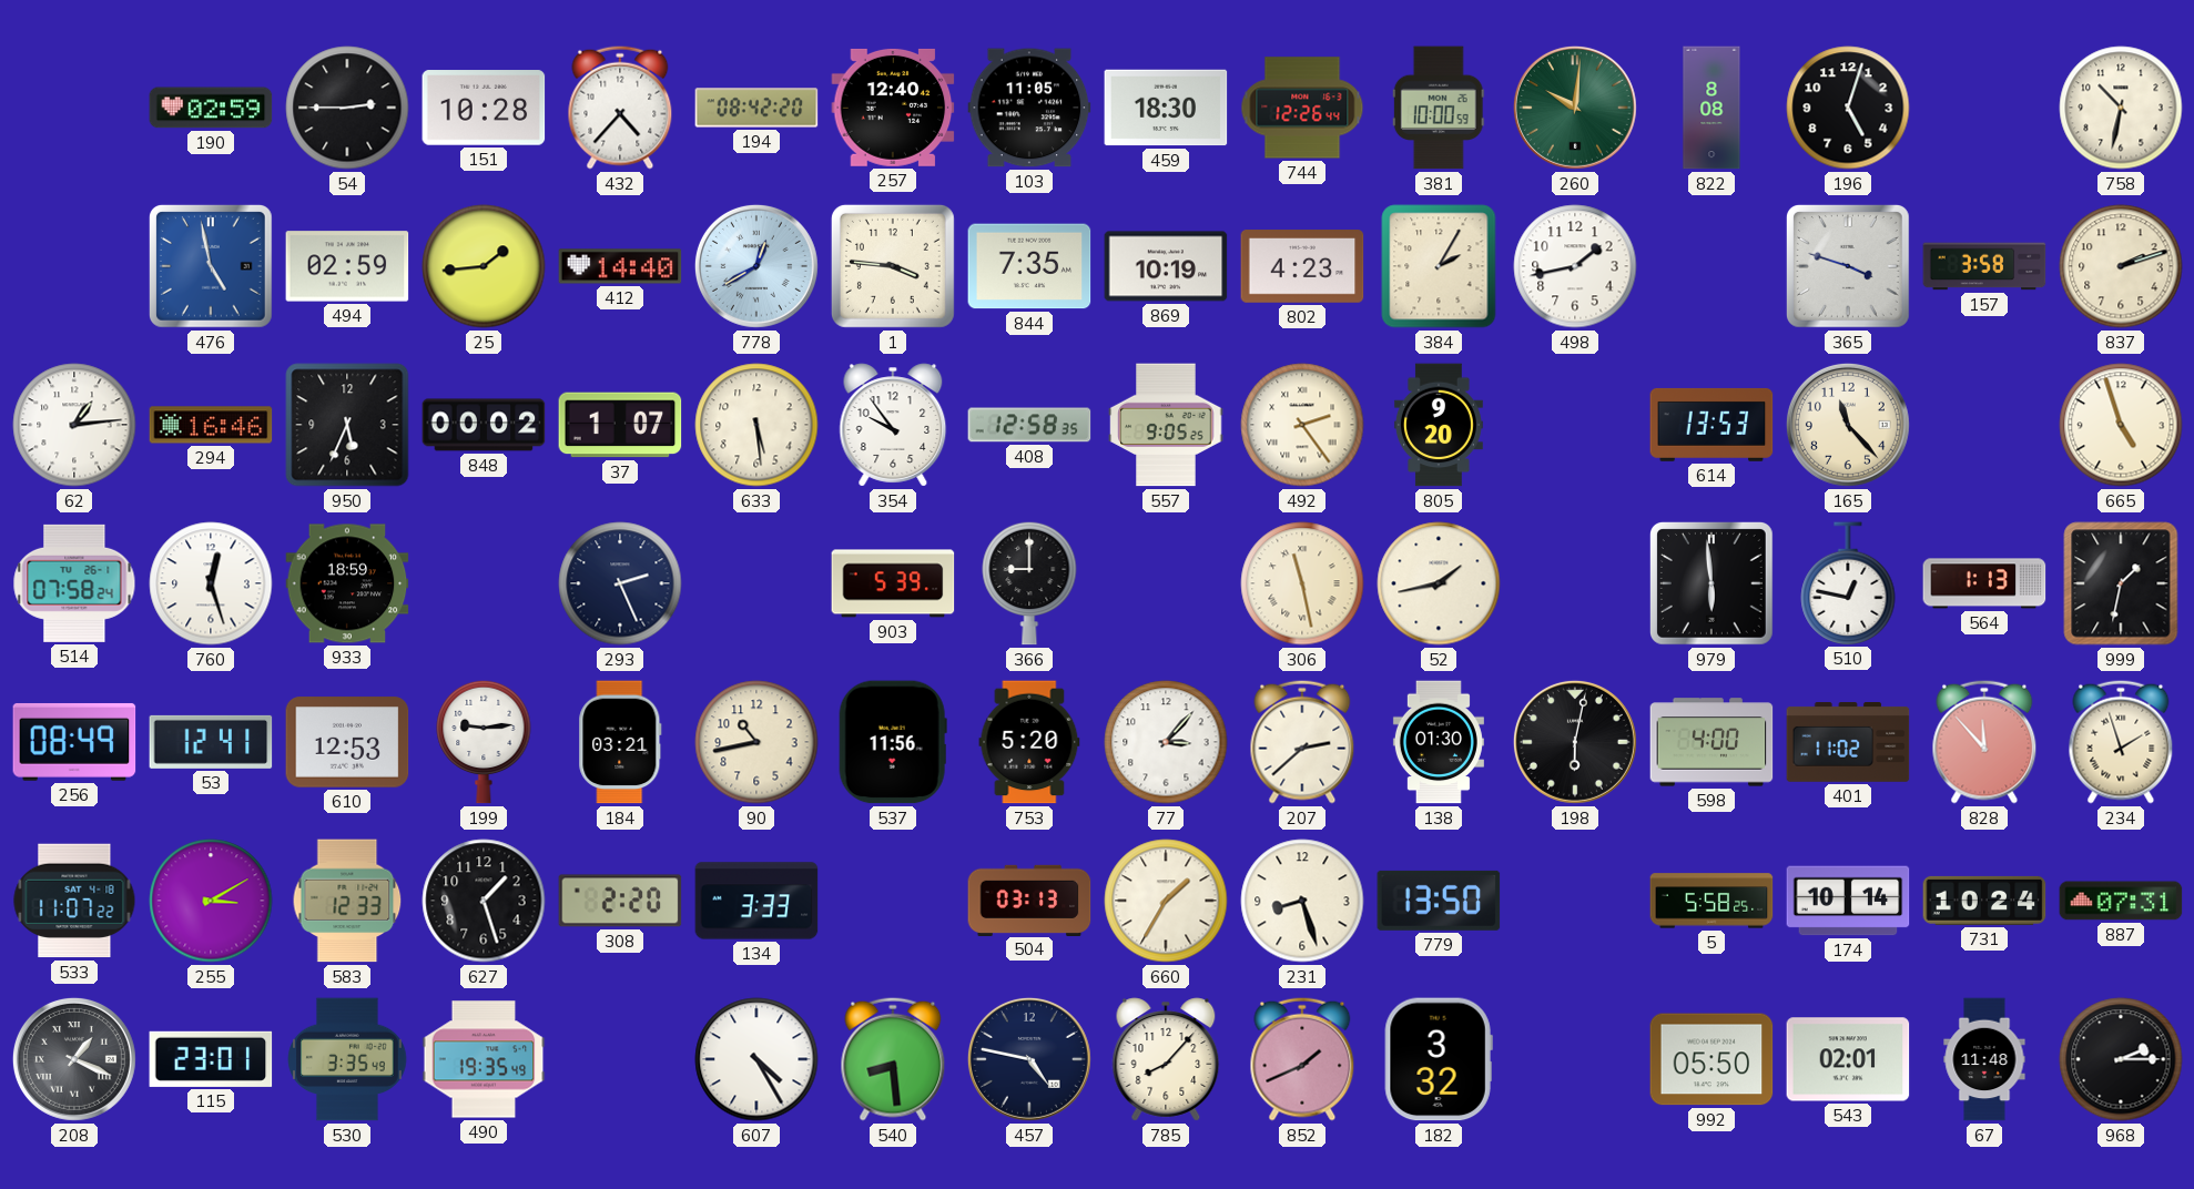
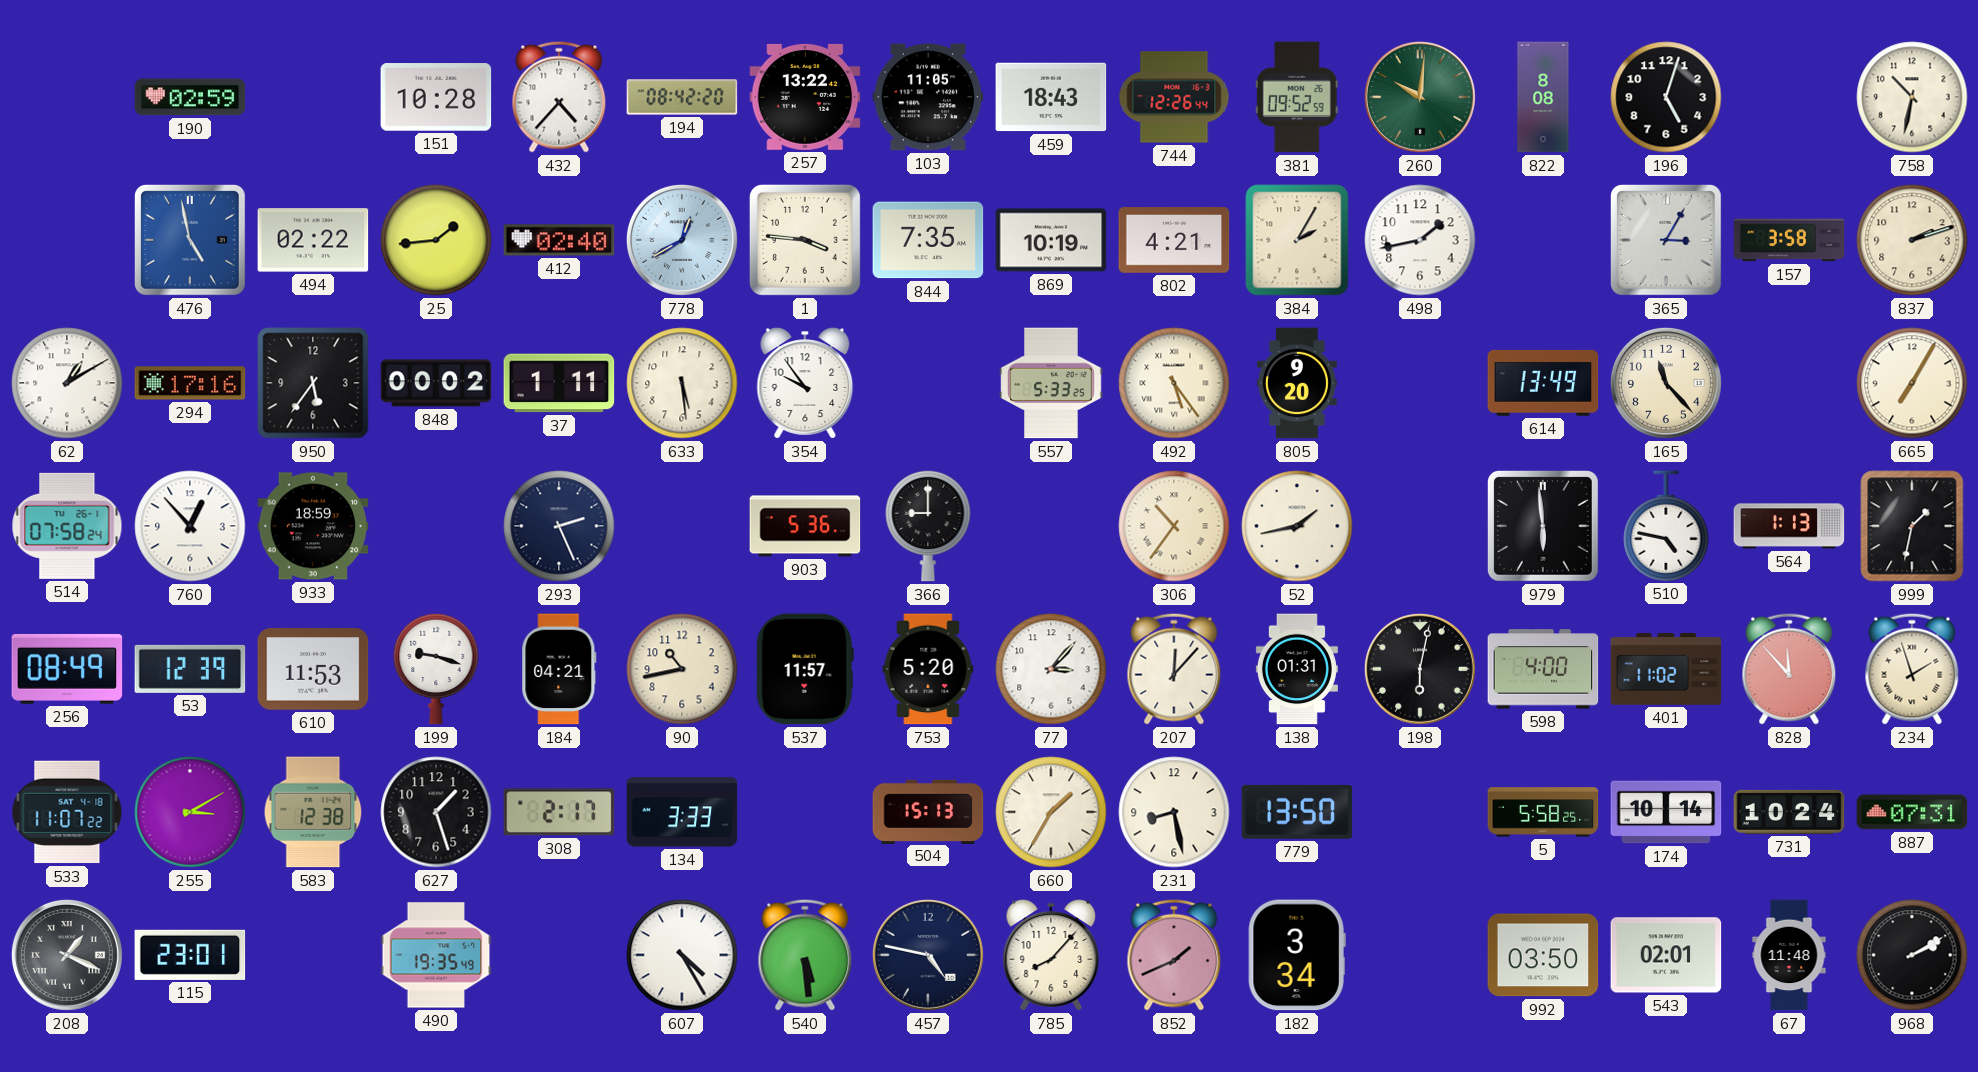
54: 2:45 -> none
257: 12:40 -> 13:22
459: 18:30 -> 18:43
381: 10:00 -> 09:52
494: 02:59 -> 02:22
412: 14:40 -> 02:40
802: 4:23 -> 4:21
365: 3:48 -> 3:05
62: 1:14 -> 1:10
294: 16:46 -> 17:16
950: 5:34 -> 5:36
37: 1:07 -> 1:11
408: 12:58 -> none
557: 9:05 -> 5:33
492: 2:24 -> 5:24
614: 13:53 -> 13:49
665: 4:57 -> 7:05
760: 12:27 -> 12:53
903: 5:39 -> 5:36
306: 11:28 -> 10:36
510: 12:47 -> 4:47
53: 12:41 -> 12:39
610: 12:53 -> 11:53
199: 9:14 -> 9:18
184: 03:21 -> 04:21
537: 11:56 -> 11:57
207: 2:38 -> 12:07
138: 01:30 -> 01:31
583: 12:33 -> 12:38
308: 2:20 -> 2:17
504: 03:13 -> 15:13
231: 8:27 -> 8:28
530: 3:35 -> none
540: 8:29 -> 5:29
182: 3:32 -> 3:34
992: 05:50 -> 03:50
968: 2:15 -> 2:10
